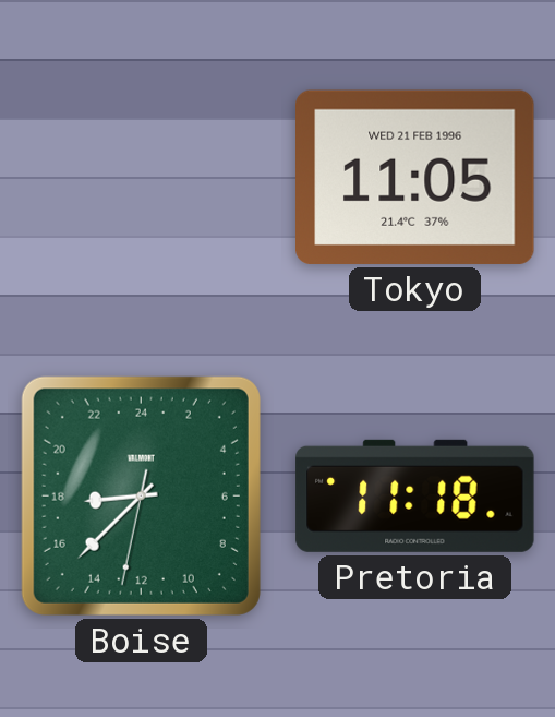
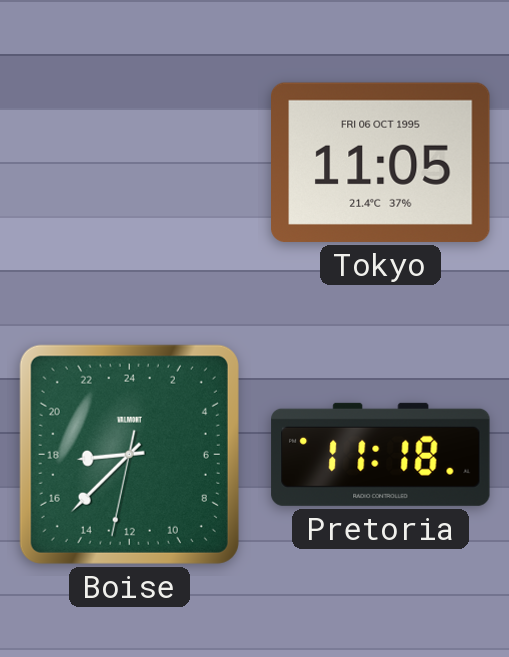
Tokyo date: WED 21 FEB 1996 -> FRI 06 OCT 1995
